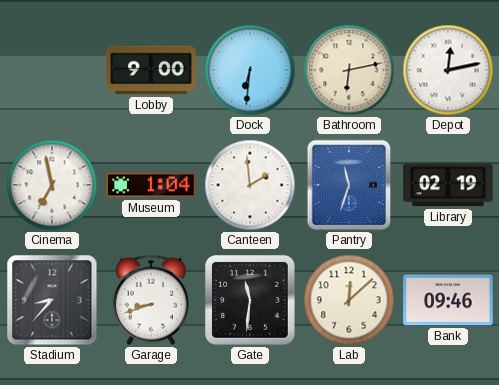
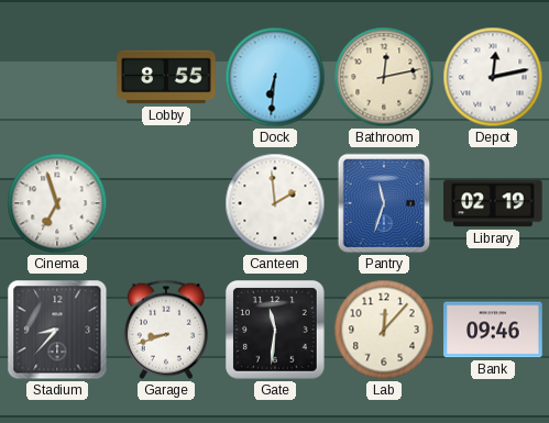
Lobby: 9:00 -> 8:55
Bathroom: 6:13 -> 12:13
Cinema: 6:58 -> 6:57
Museum: 1:04 -> none
Lab: 12:08 -> 12:07
